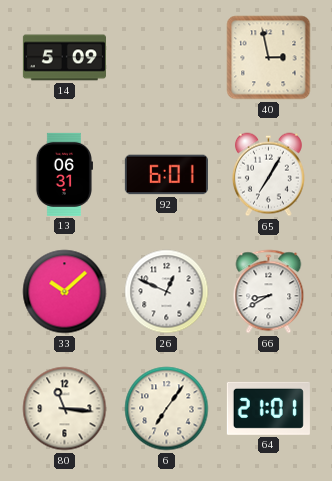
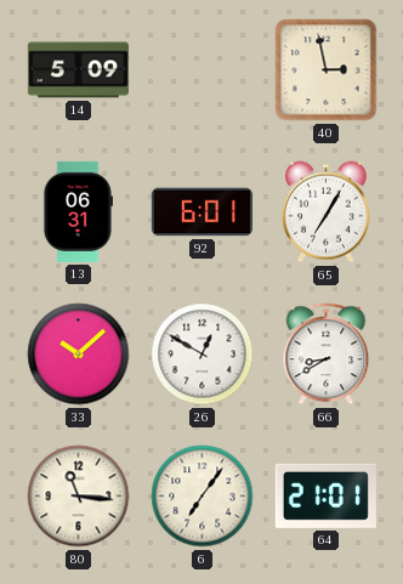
26: 12:49 -> 12:50
